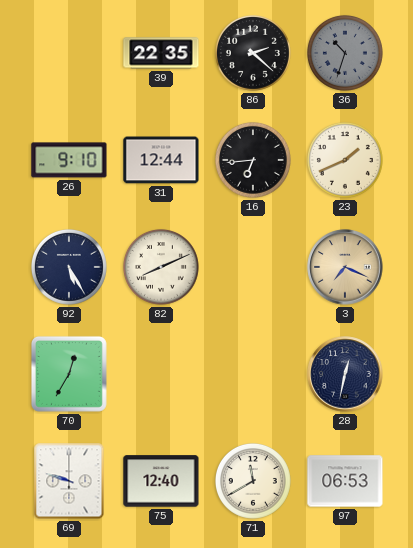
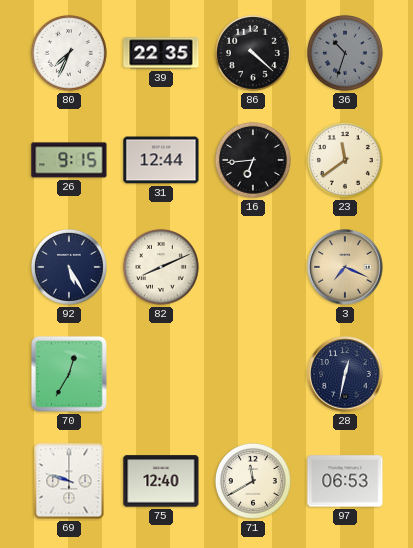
80: none -> 7:34
86: 2:22 -> 4:22
26: 9:10 -> 9:15
23: 1:41 -> 11:39
